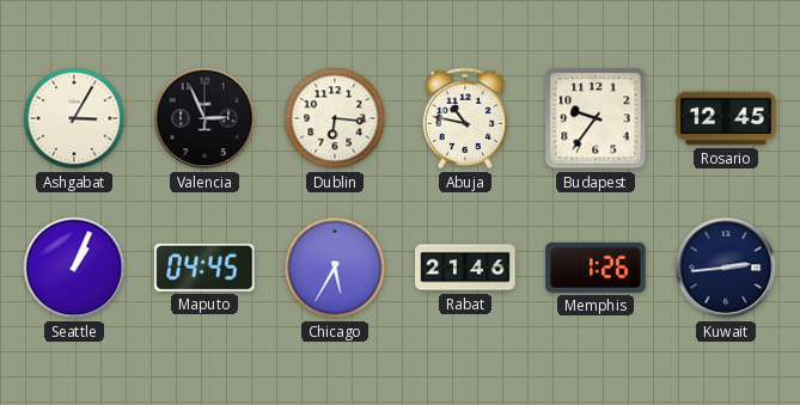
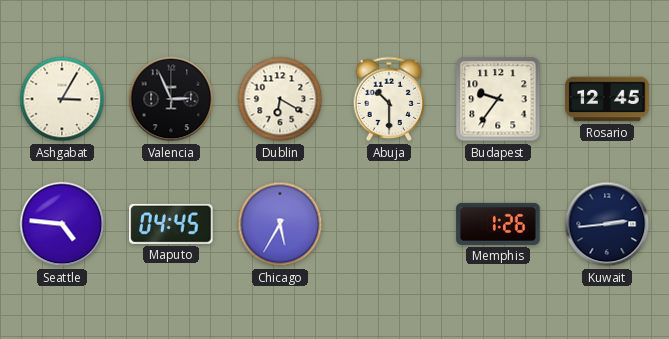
Dublin: 6:16 -> 6:20
Abuja: 10:47 -> 10:30
Seattle: 1:04 -> 4:46
Rabat: 21:46 -> none
